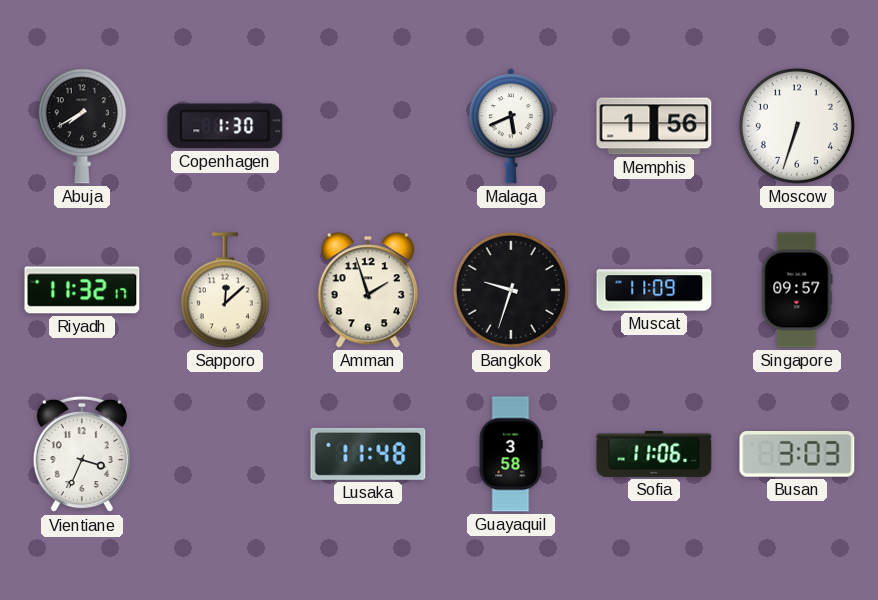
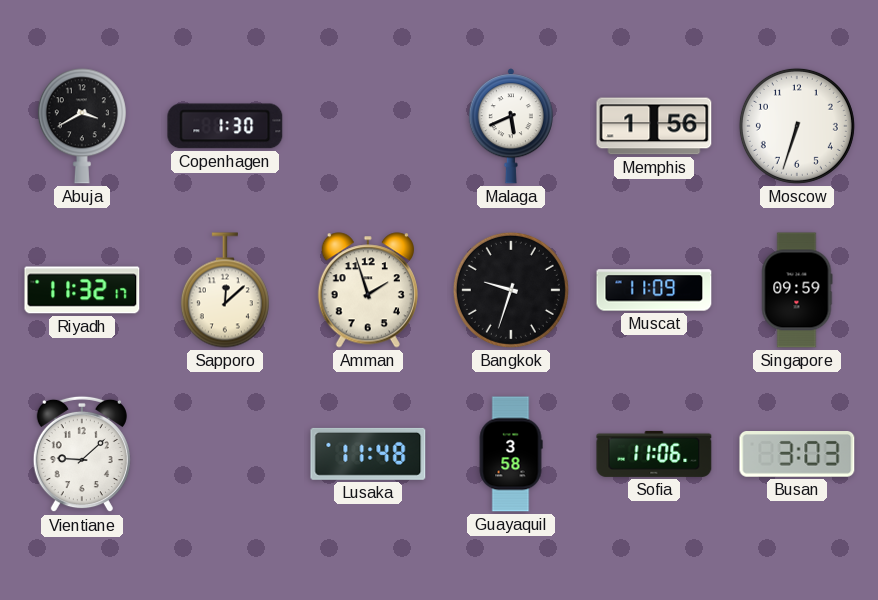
Abuja: 7:40 -> 3:40
Singapore: 09:57 -> 09:59
Vientiane: 3:34 -> 9:08
